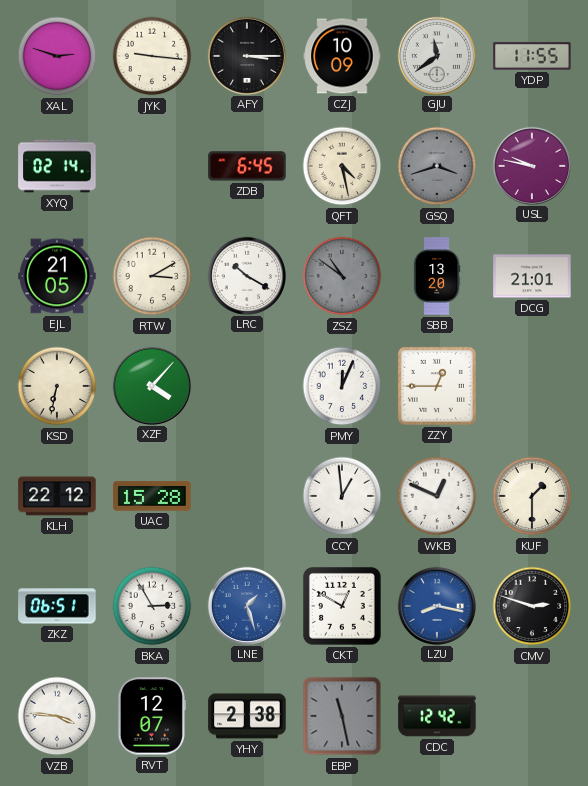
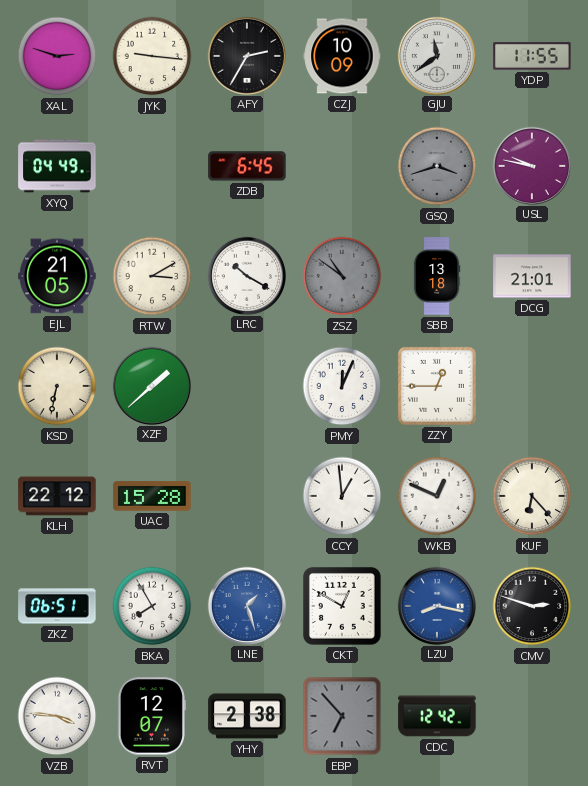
AFY: 3:15 -> 2:35
XYQ: 02:14 -> 04:49
QFT: 4:28 -> none
SBB: 13:20 -> 13:18
XZF: 4:07 -> 1:38
KUF: 1:30 -> 6:23
BKA: 2:55 -> 7:55
EBP: 11:28 -> 6:53
